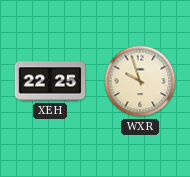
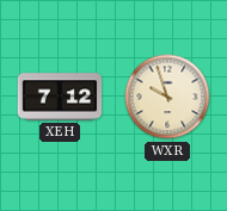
XEH: 22:25 -> 7:12
